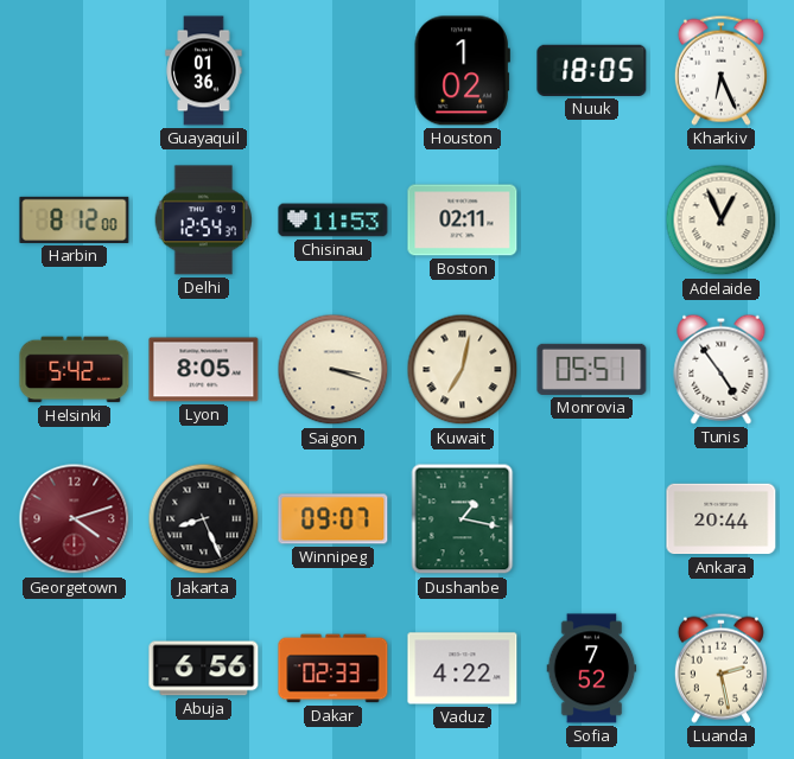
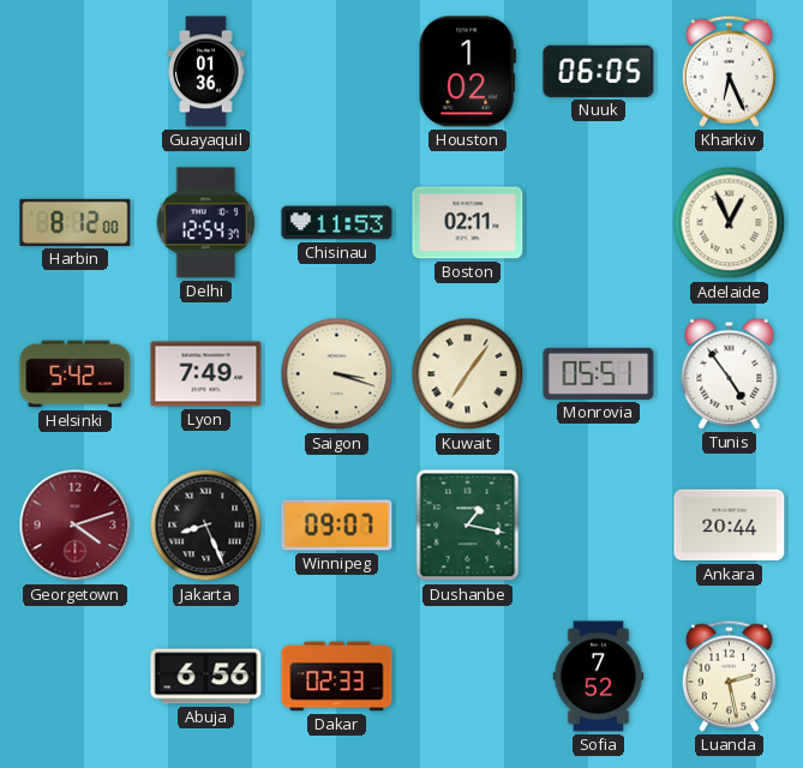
Nuuk: 18:05 -> 06:05
Lyon: 8:05 -> 7:49
Kuwait: 7:02 -> 7:06
Vaduz: 4:22 -> none
